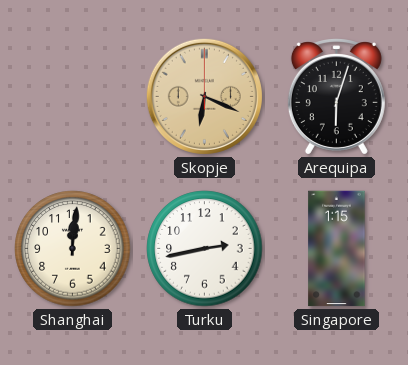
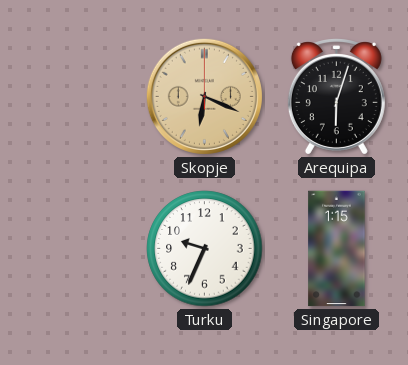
Shanghai: 12:01 -> none
Turku: 2:43 -> 9:34
